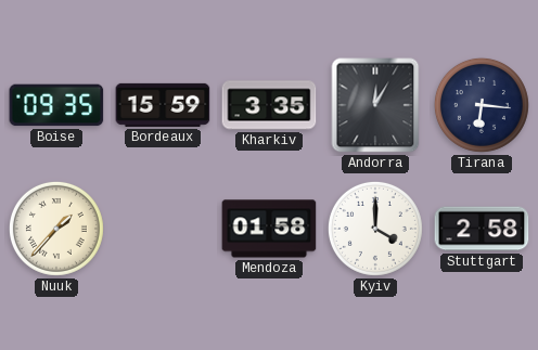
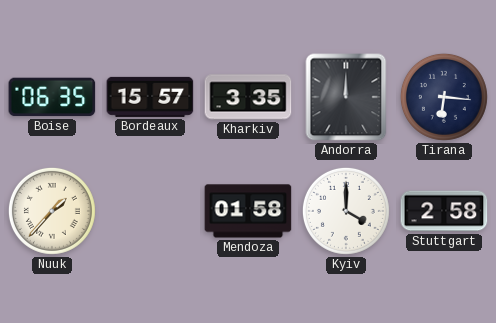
Boise: 09:35 -> 06:35
Bordeaux: 15:59 -> 15:57
Andorra: 12:05 -> 12:00
